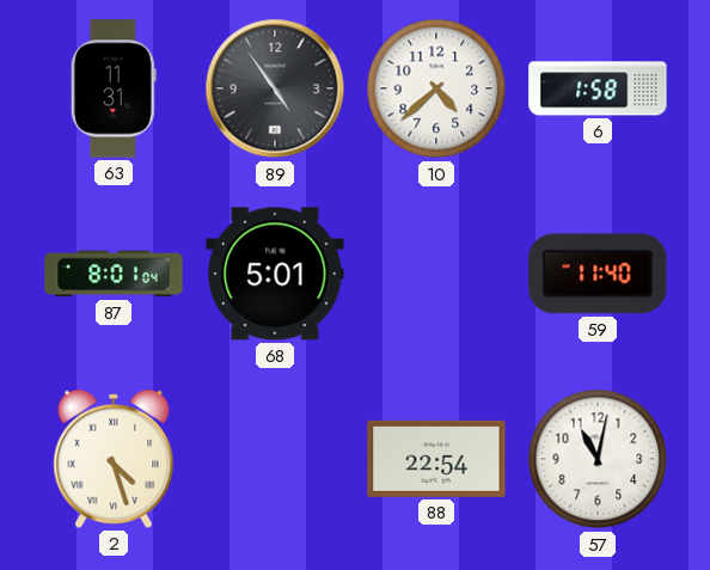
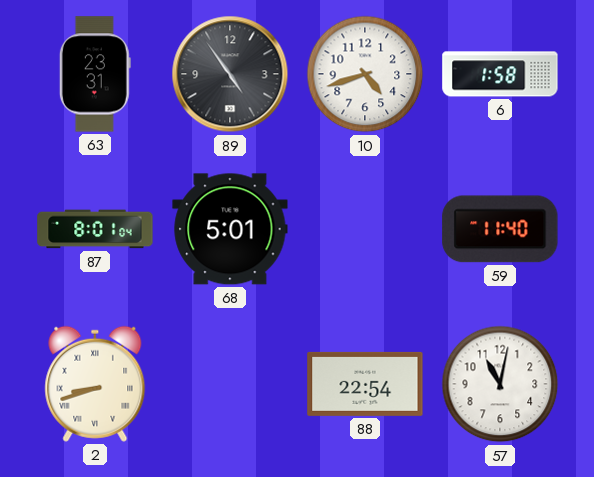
63: 11:31 -> 23:31
10: 4:38 -> 4:42
2: 4:27 -> 8:42
